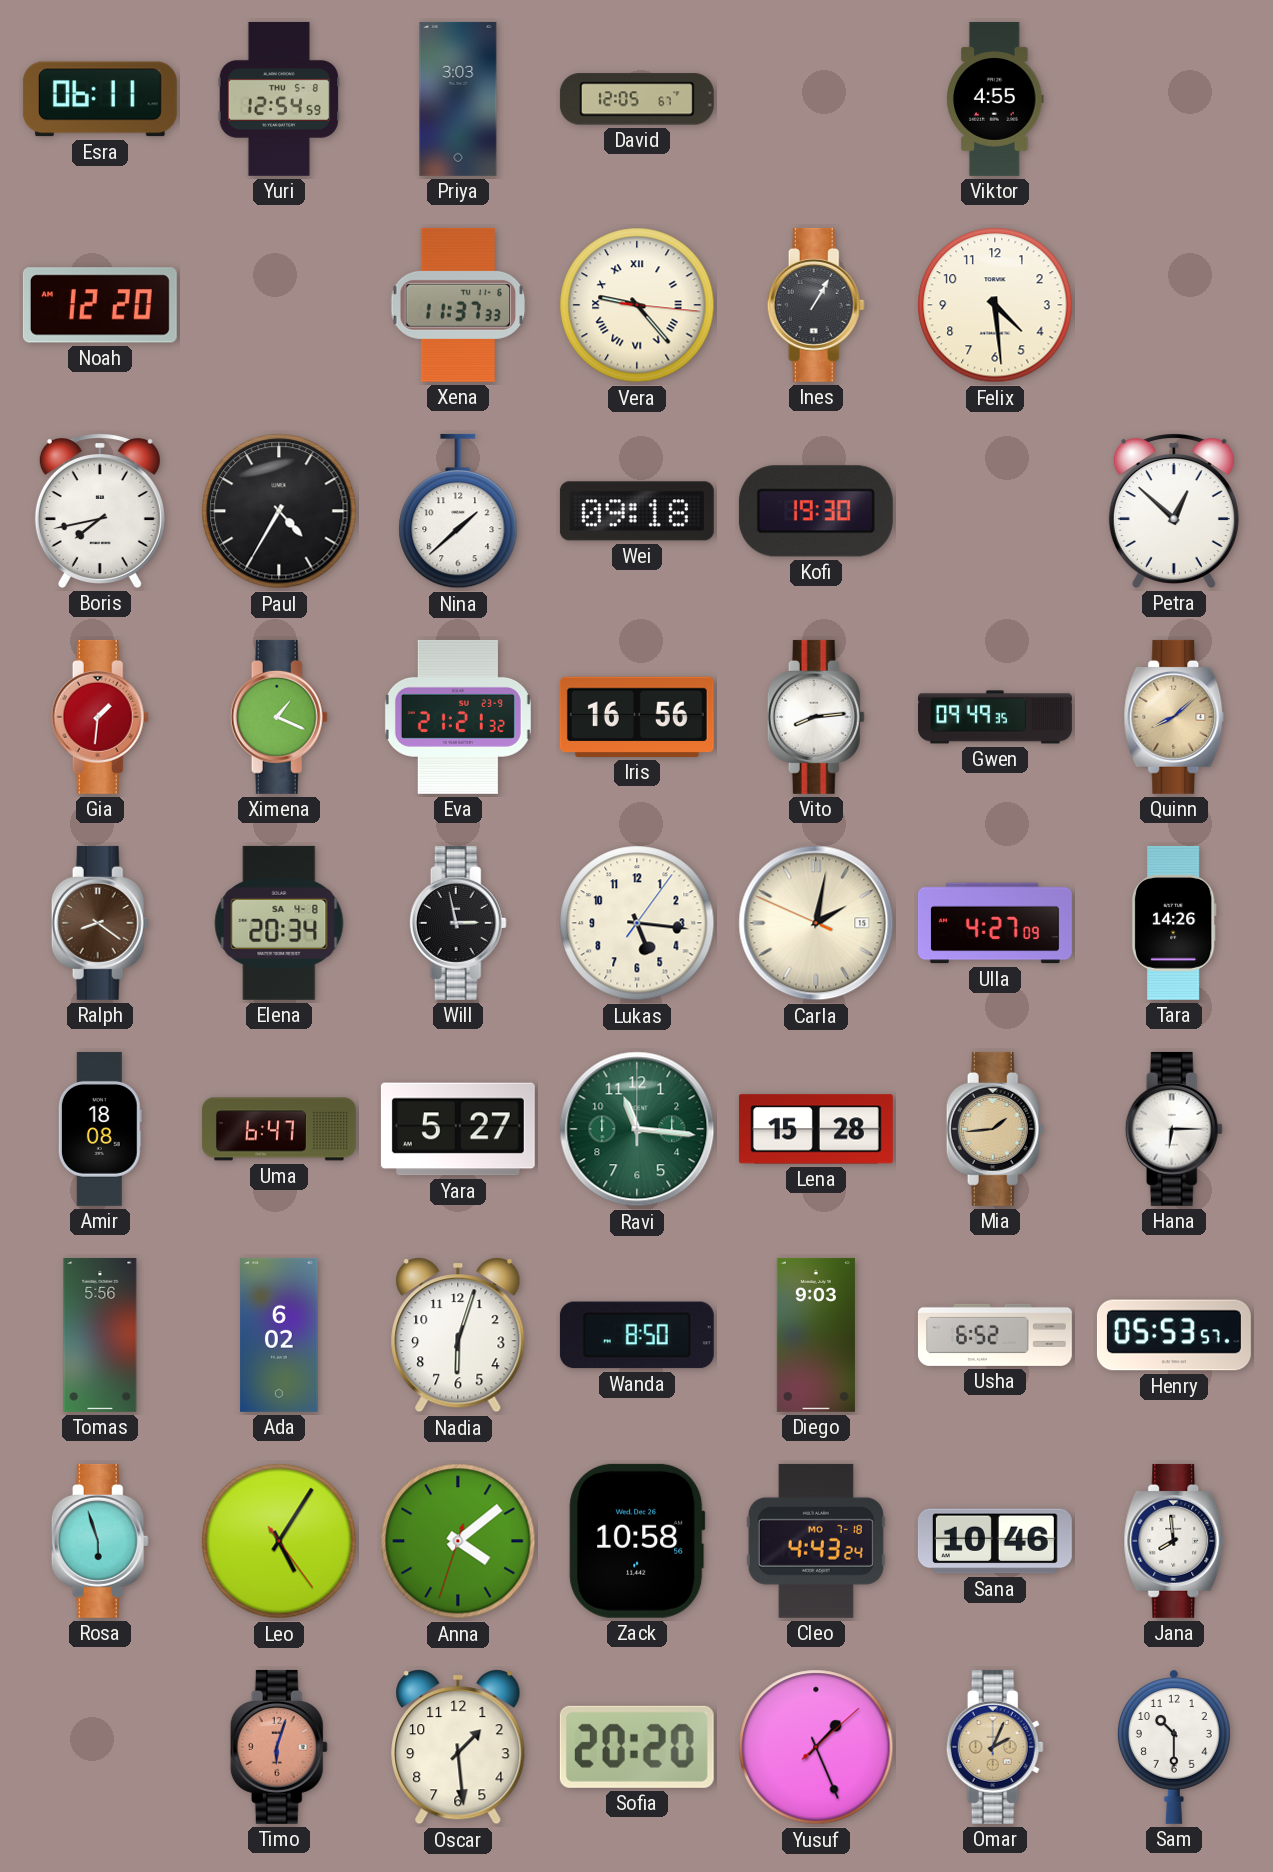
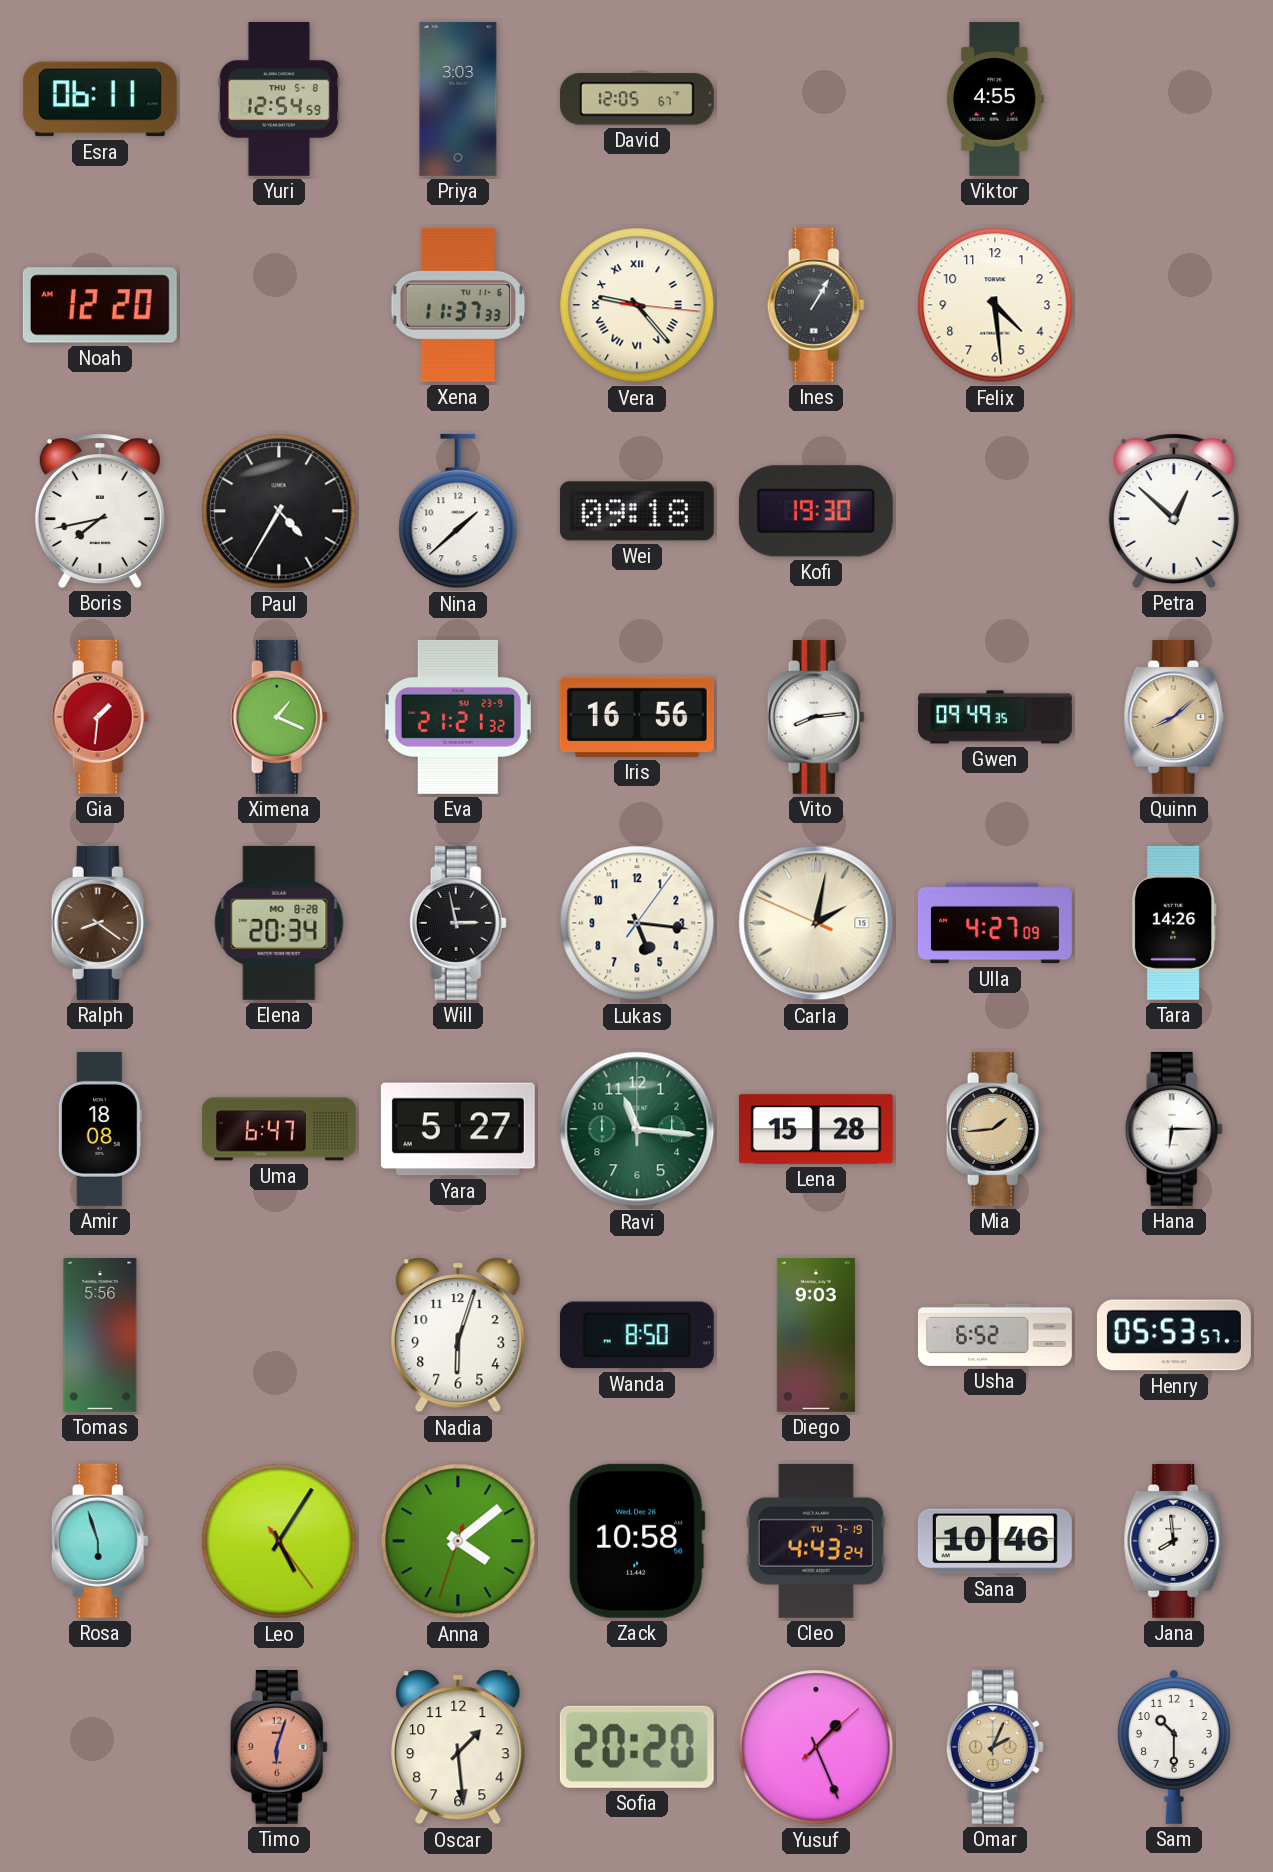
Elena date: SA 4-8 -> MO 8-28
Ada: 6:02 -> none
Cleo date: MO 7-18 -> TU 7-19
